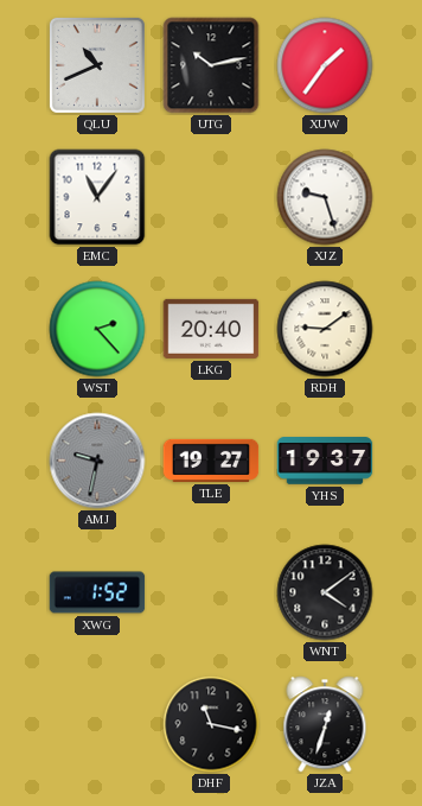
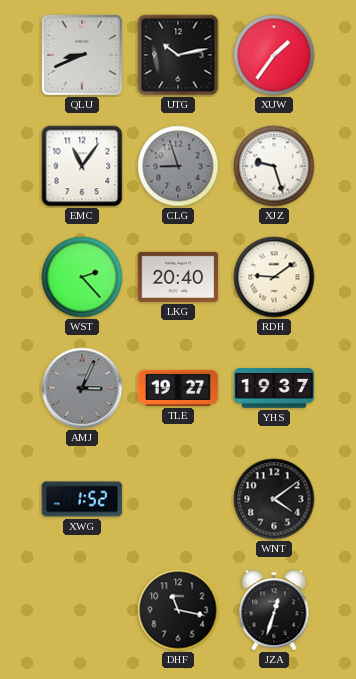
QLU: 10:41 -> 8:41
CLG: none -> 8:57
AMJ: 9:32 -> 3:04
